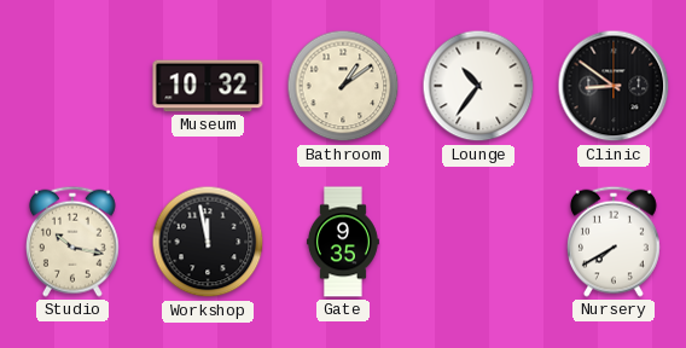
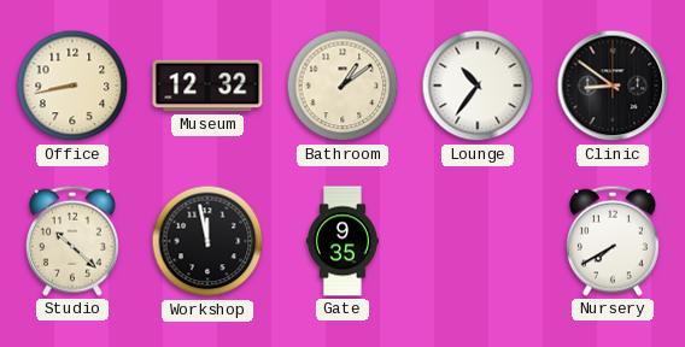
Office: none -> 8:43
Museum: 10:32 -> 12:32
Studio: 10:17 -> 10:22
